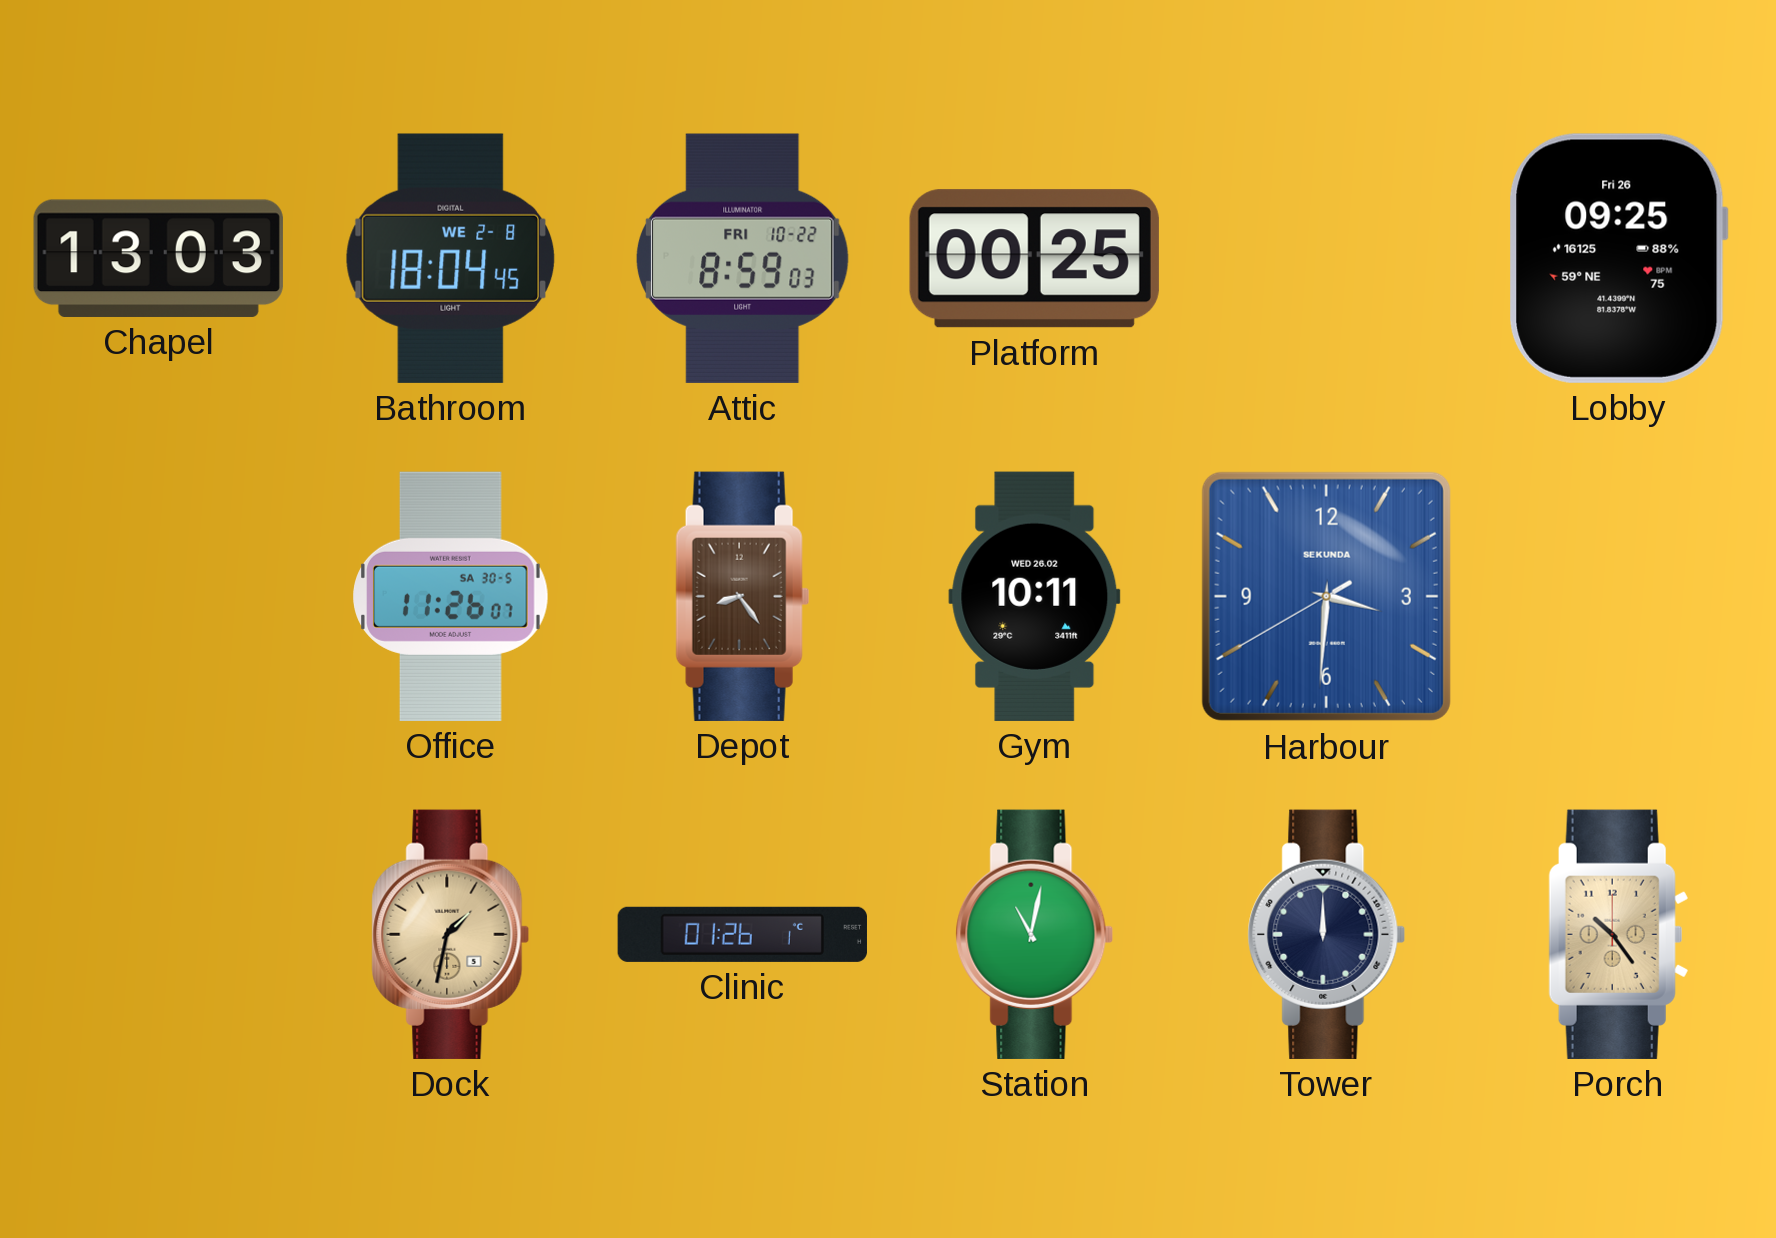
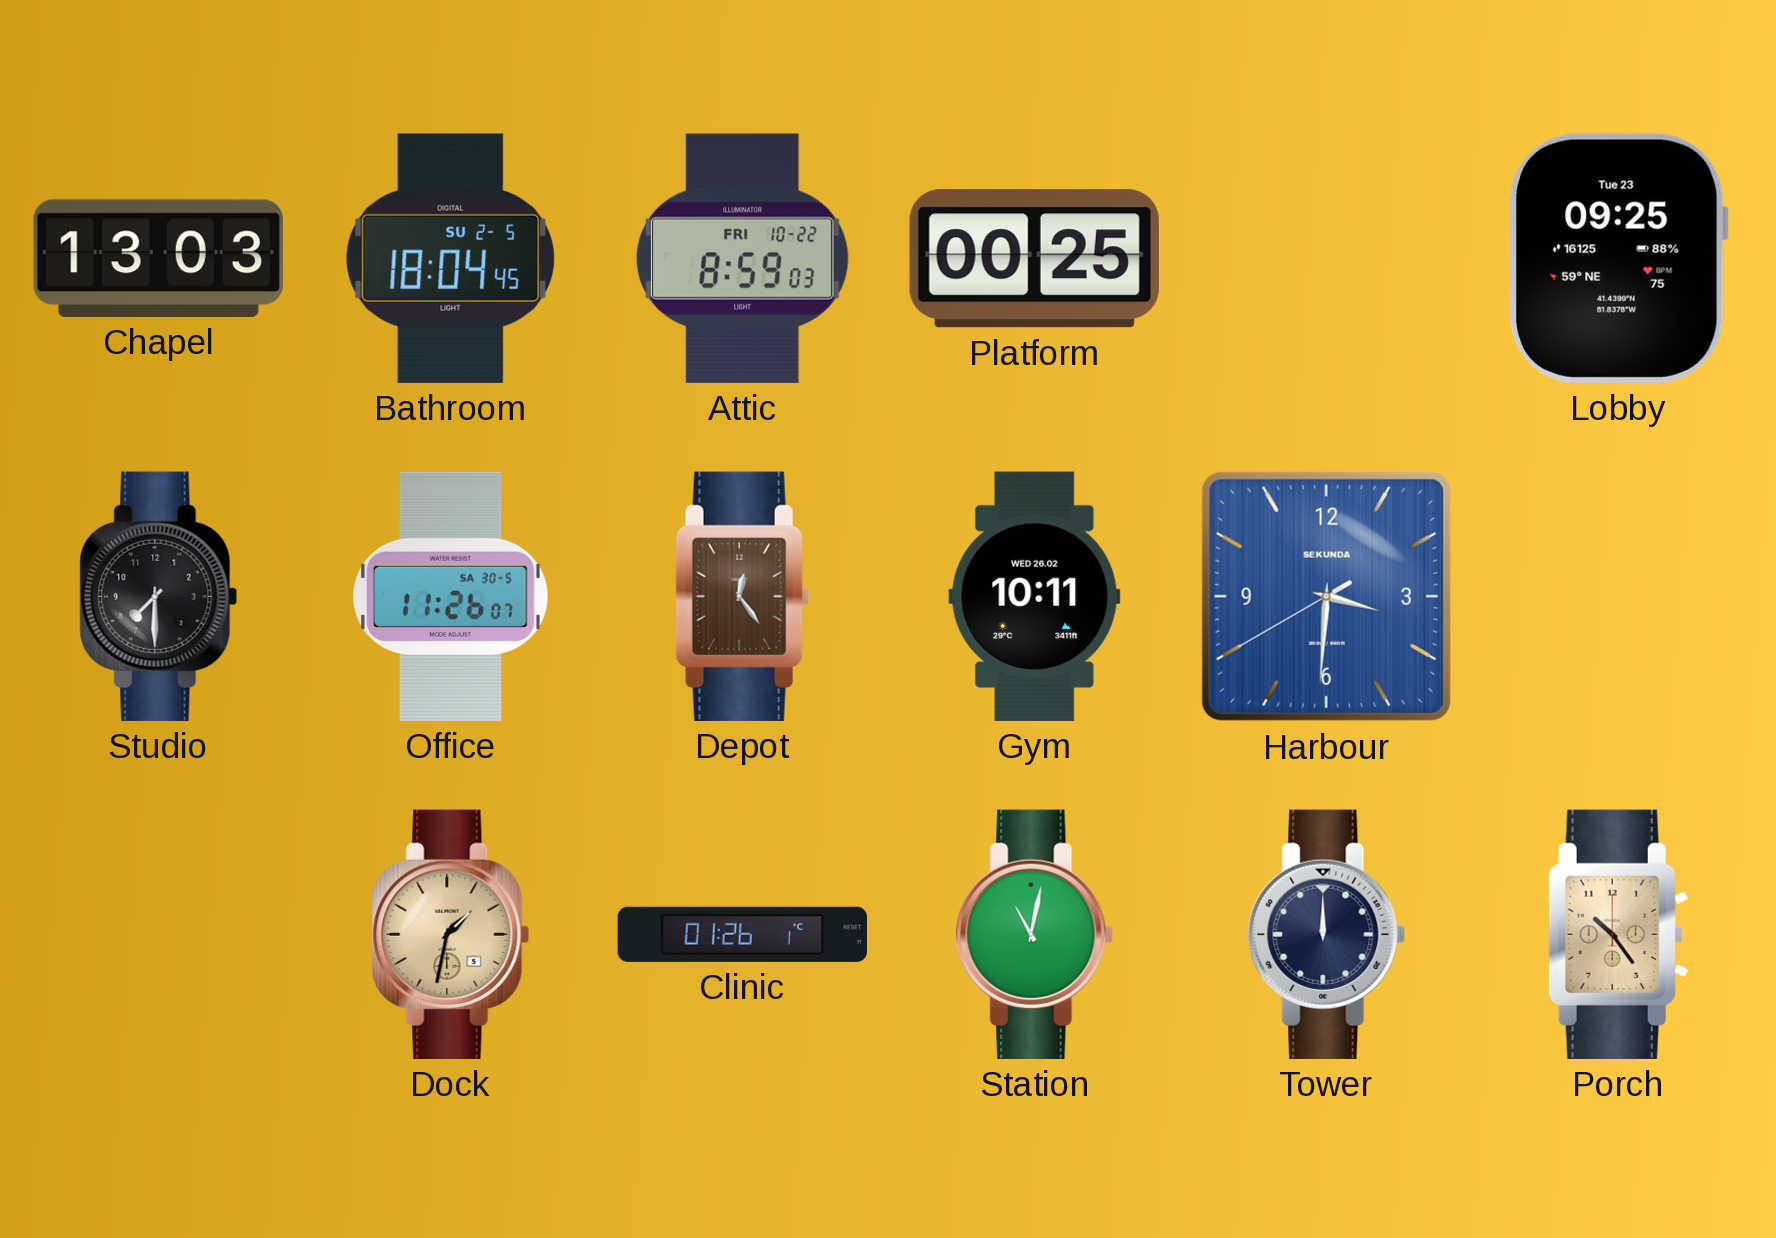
Bathroom date: WE 2-8 -> SU 2-5
Lobby date: Fri 26 -> Tue 23
Studio: none -> 7:30
Depot: 8:24 -> 12:24
